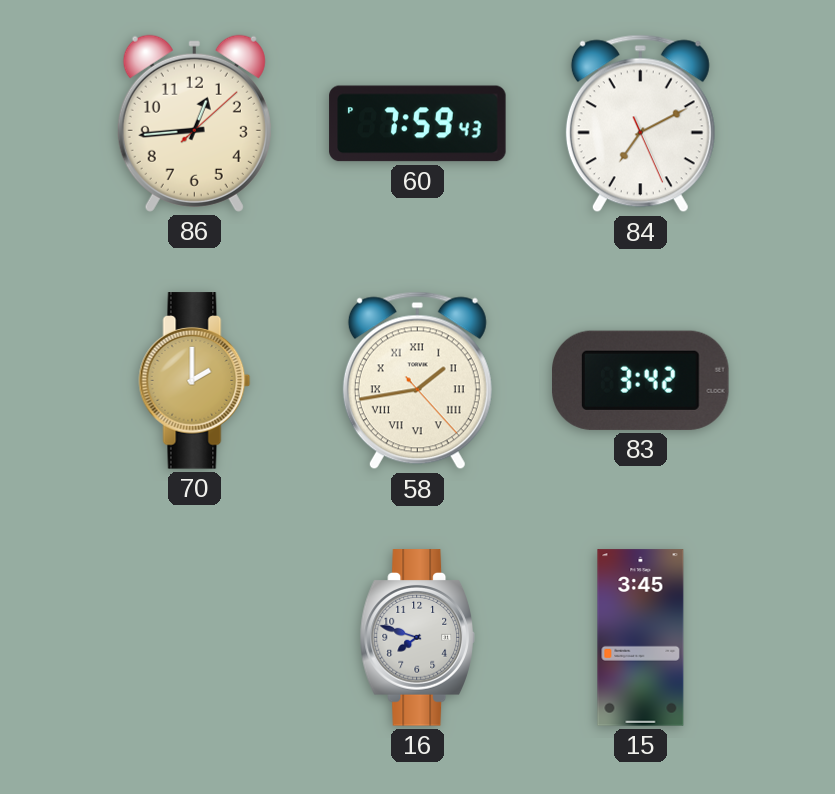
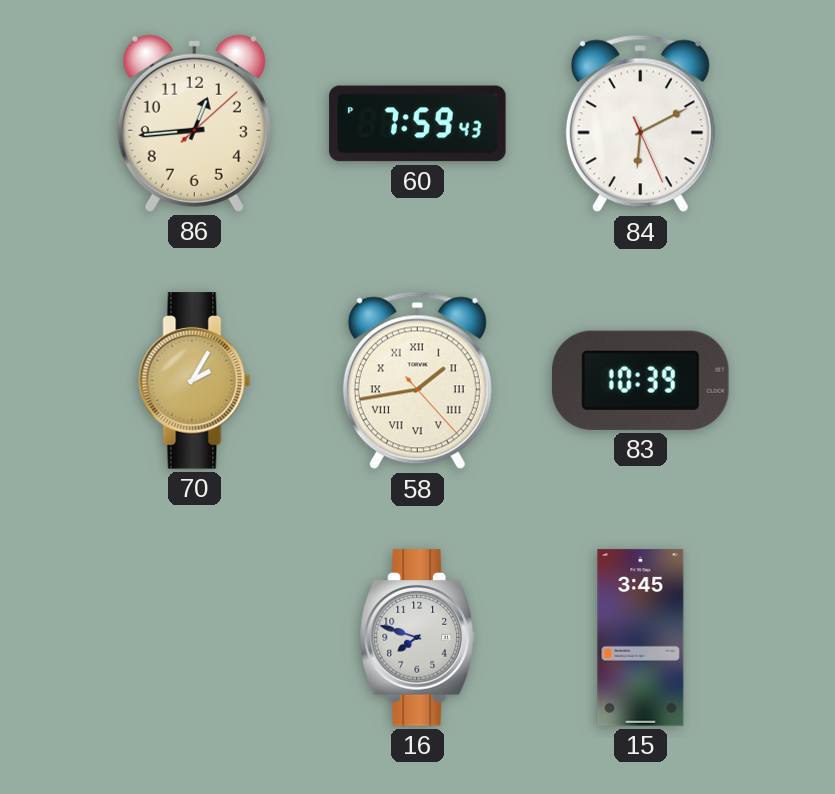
84: 7:10 -> 6:10
70: 2:00 -> 2:05
83: 3:42 -> 10:39
